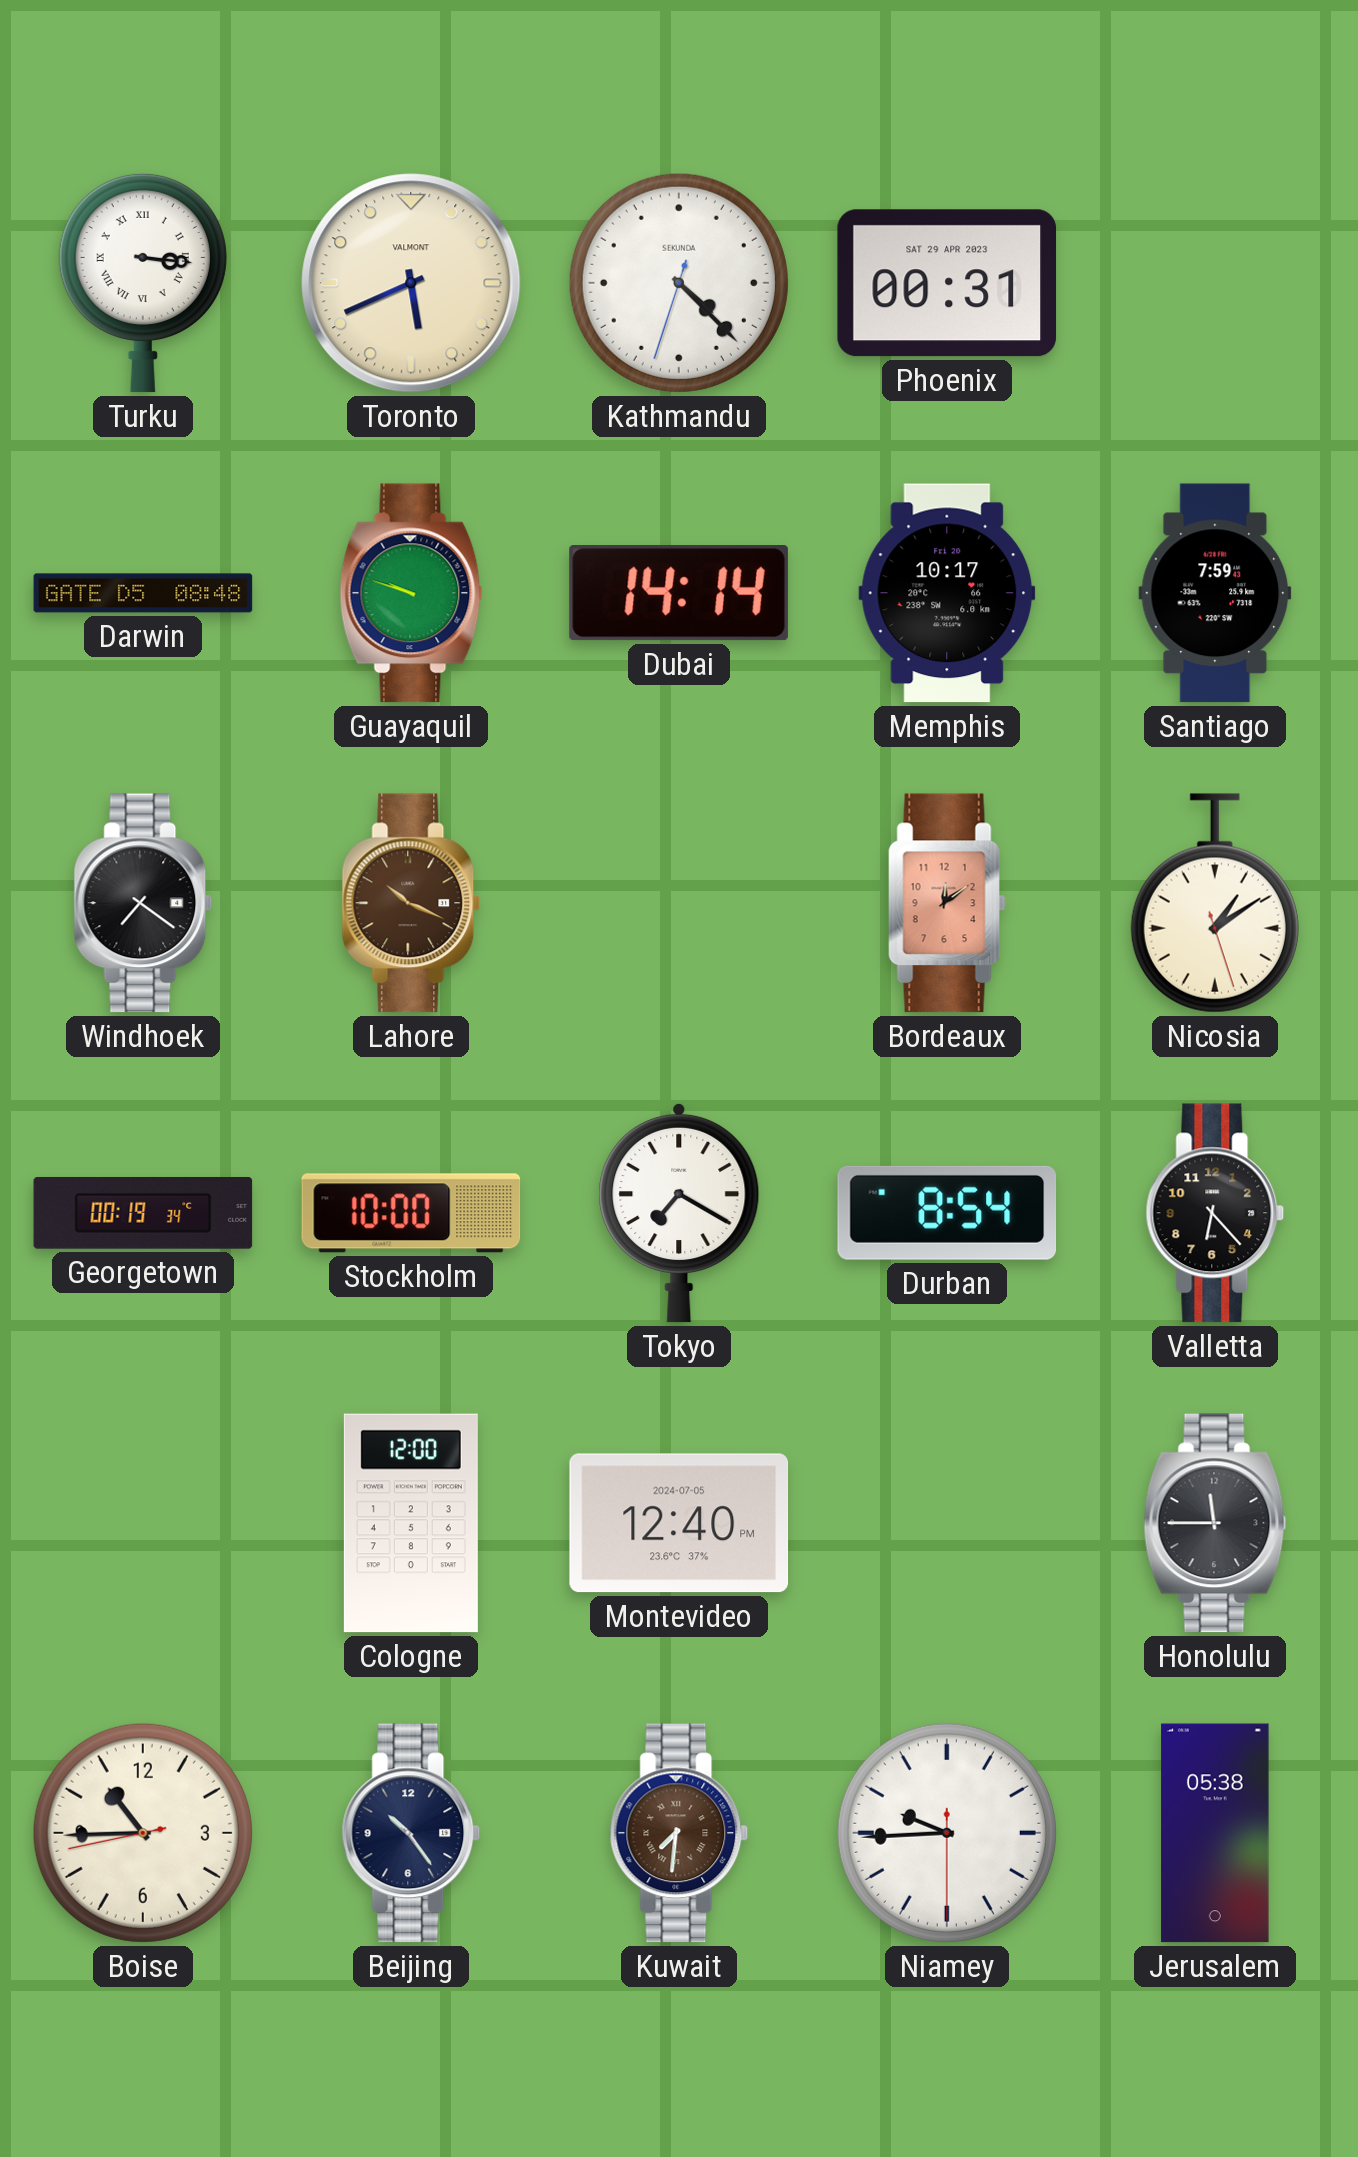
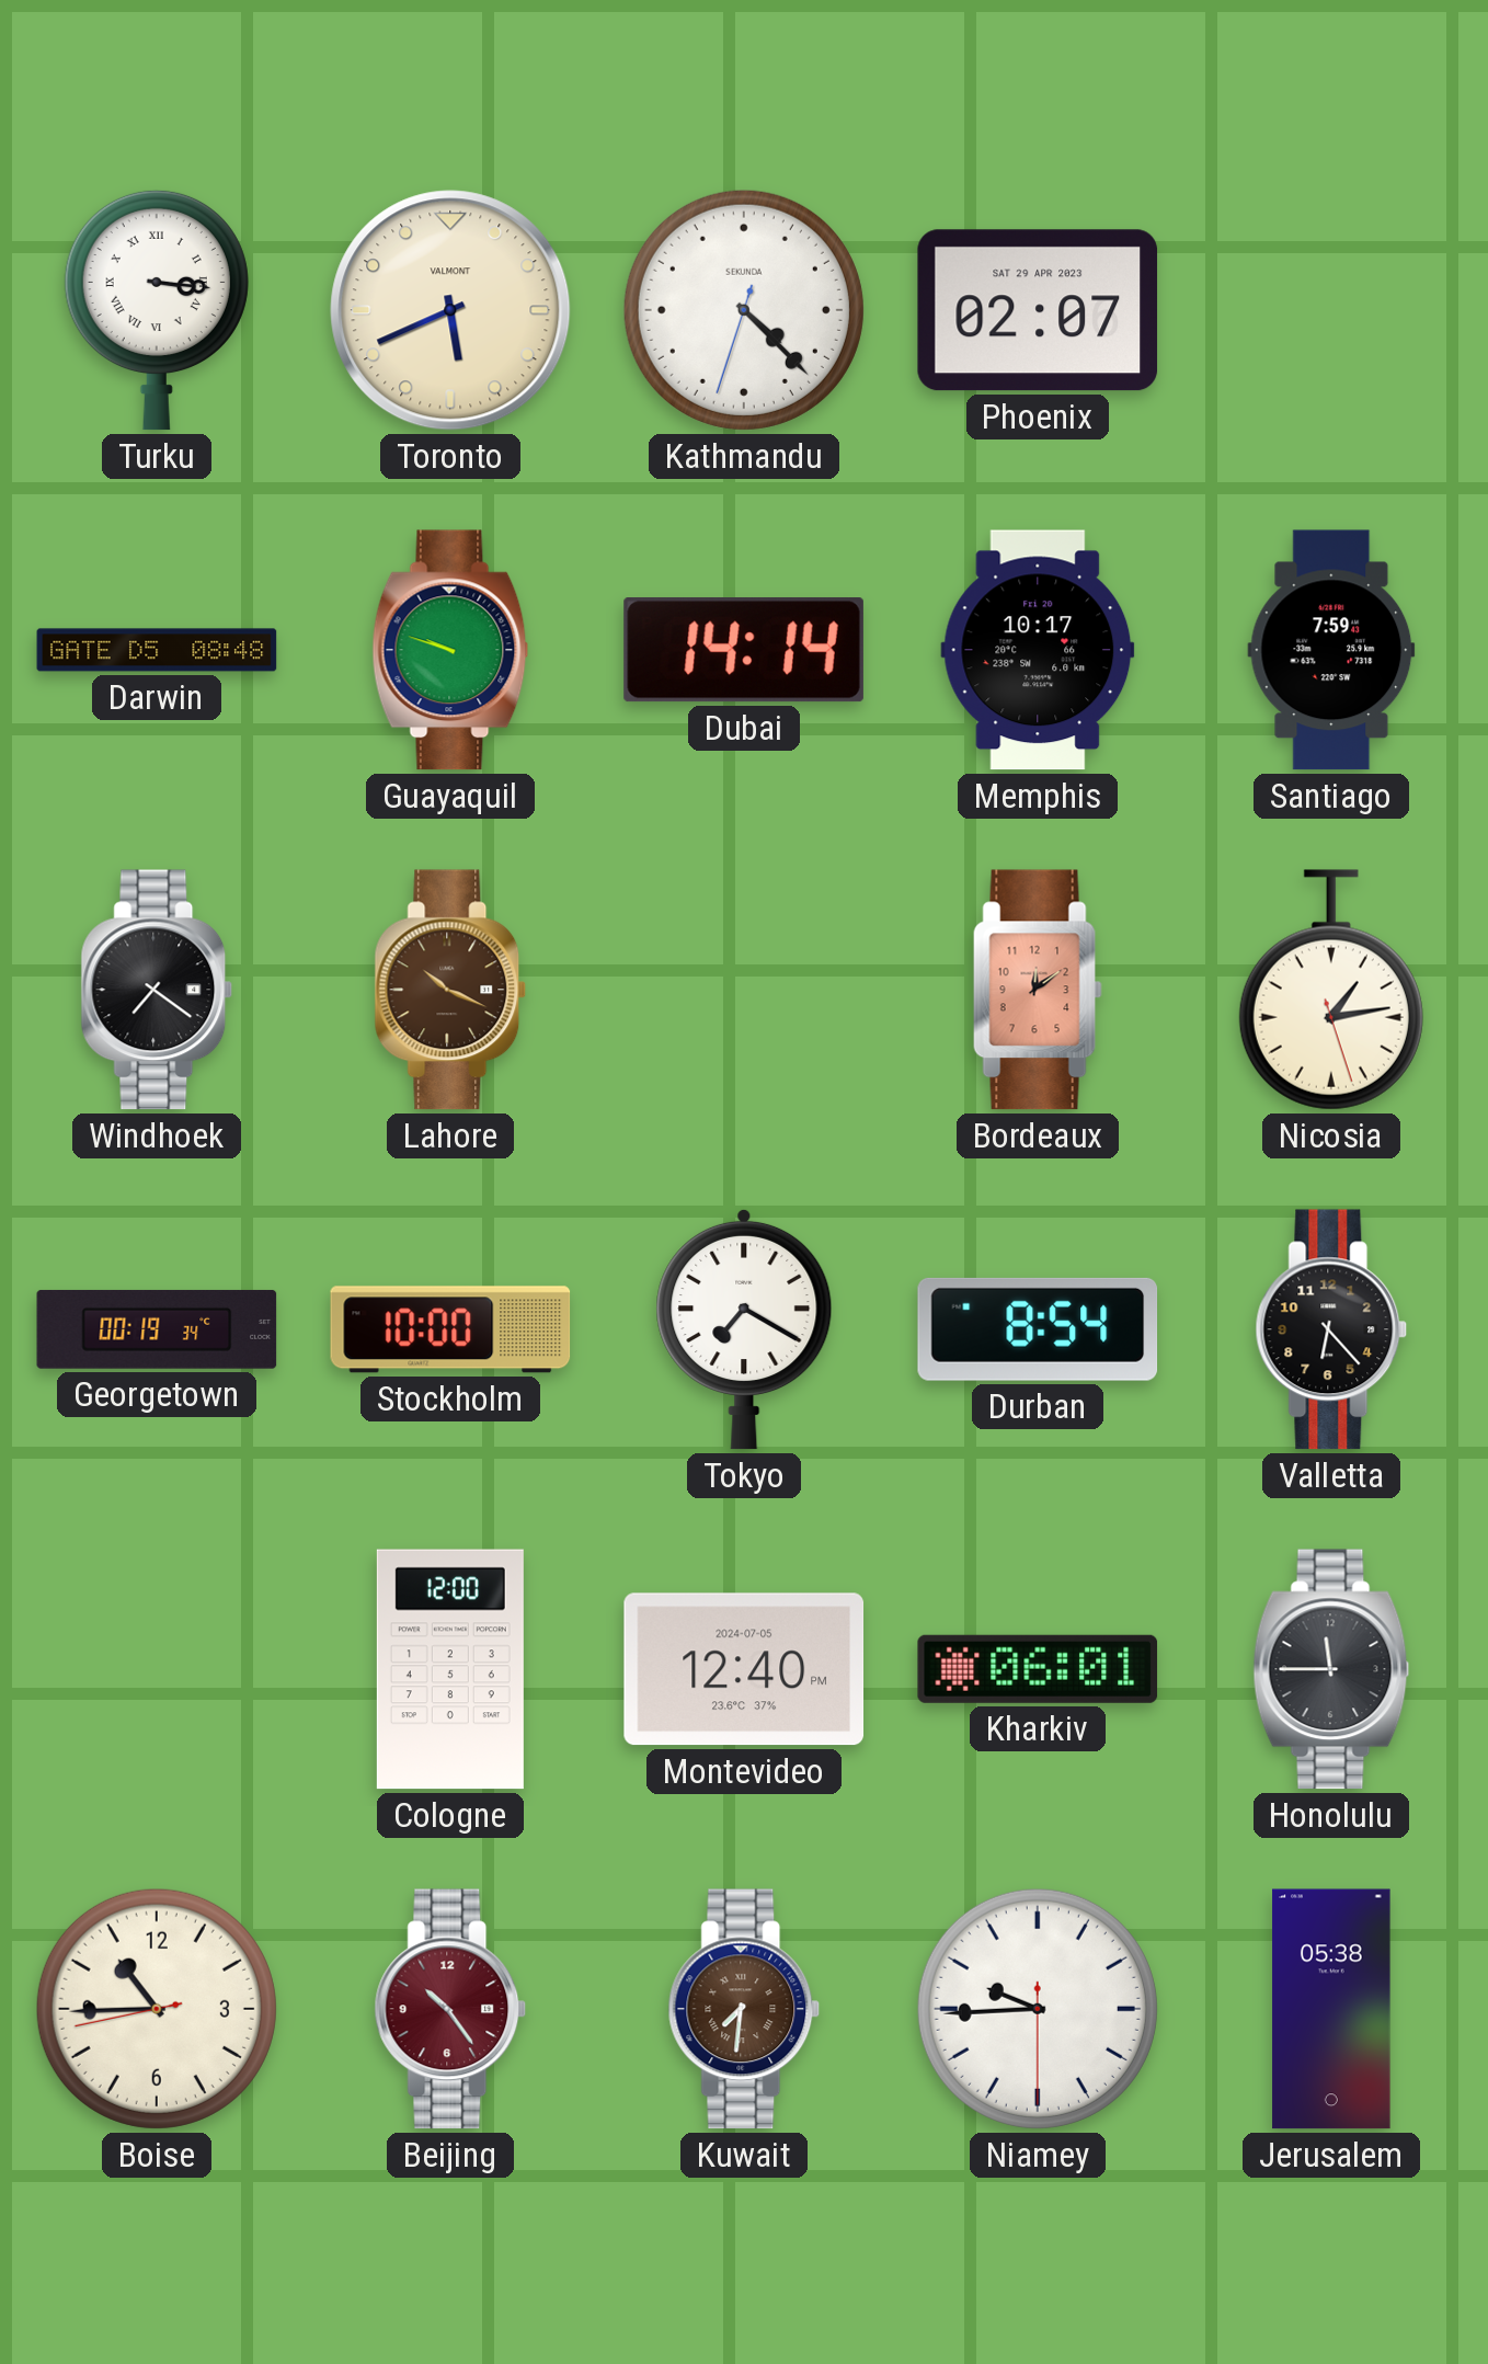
Phoenix: 00:31 -> 02:07
Nicosia: 1:09 -> 1:13
Kharkiv: none -> 06:01
Beijing dial: navy -> burgundy
